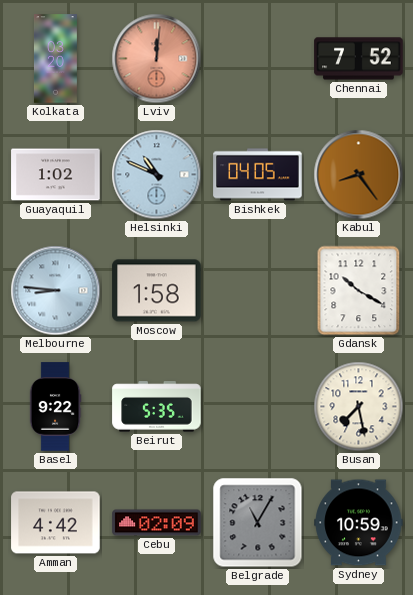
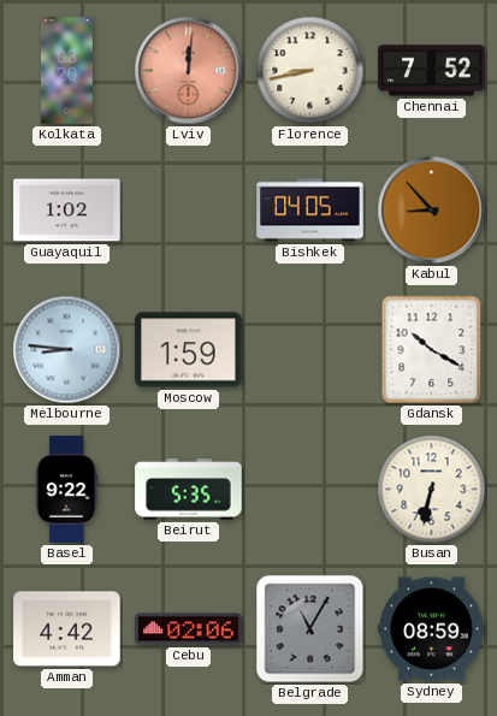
Florence: none -> 8:43
Helsinki: 10:49 -> none
Kabul: 8:24 -> 8:53
Moscow: 1:58 -> 1:59
Busan: 7:28 -> 6:32
Cebu: 02:09 -> 02:06
Sydney: 10:59 -> 08:59
